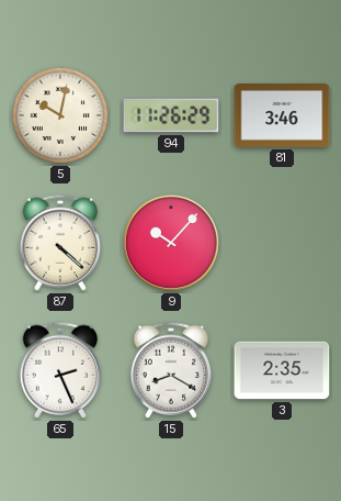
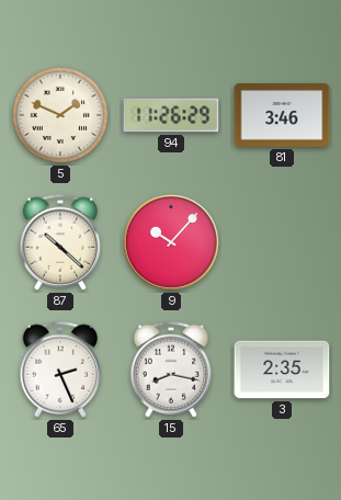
5: 10:02 -> 1:49
87: 4:22 -> 10:22
15: 8:20 -> 8:17
